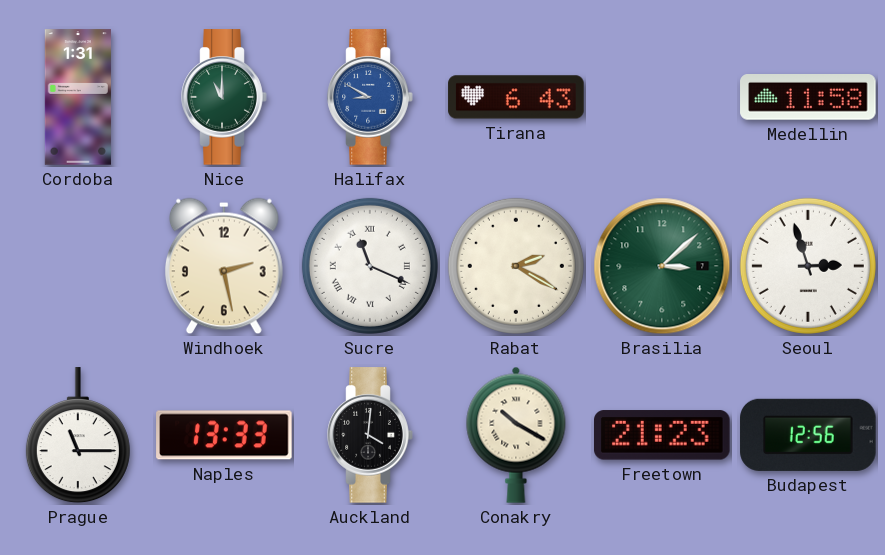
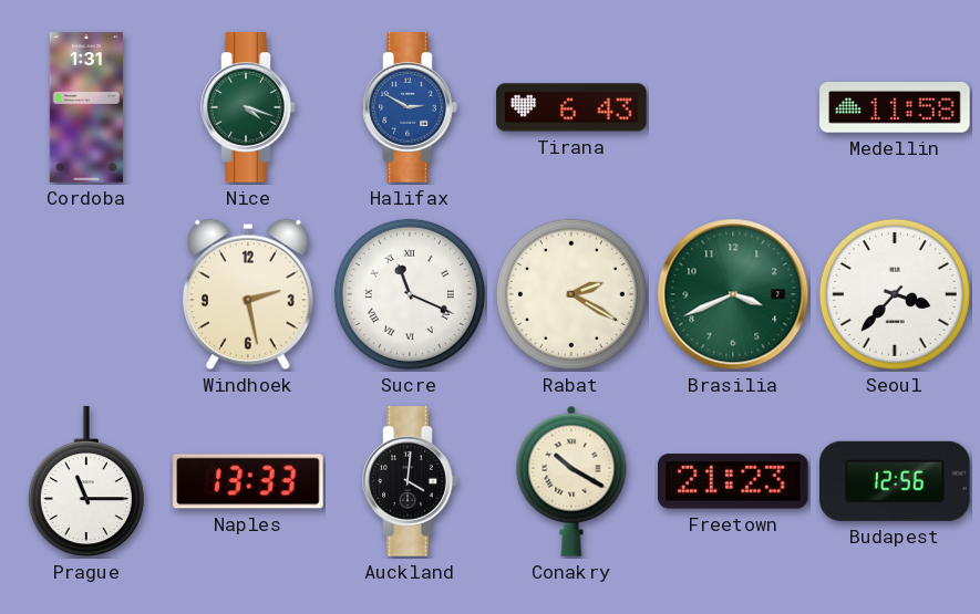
Nice: 11:00 -> 4:18
Halifax: 8:50 -> 2:50
Brasilia: 3:08 -> 3:41
Seoul: 2:57 -> 3:37
